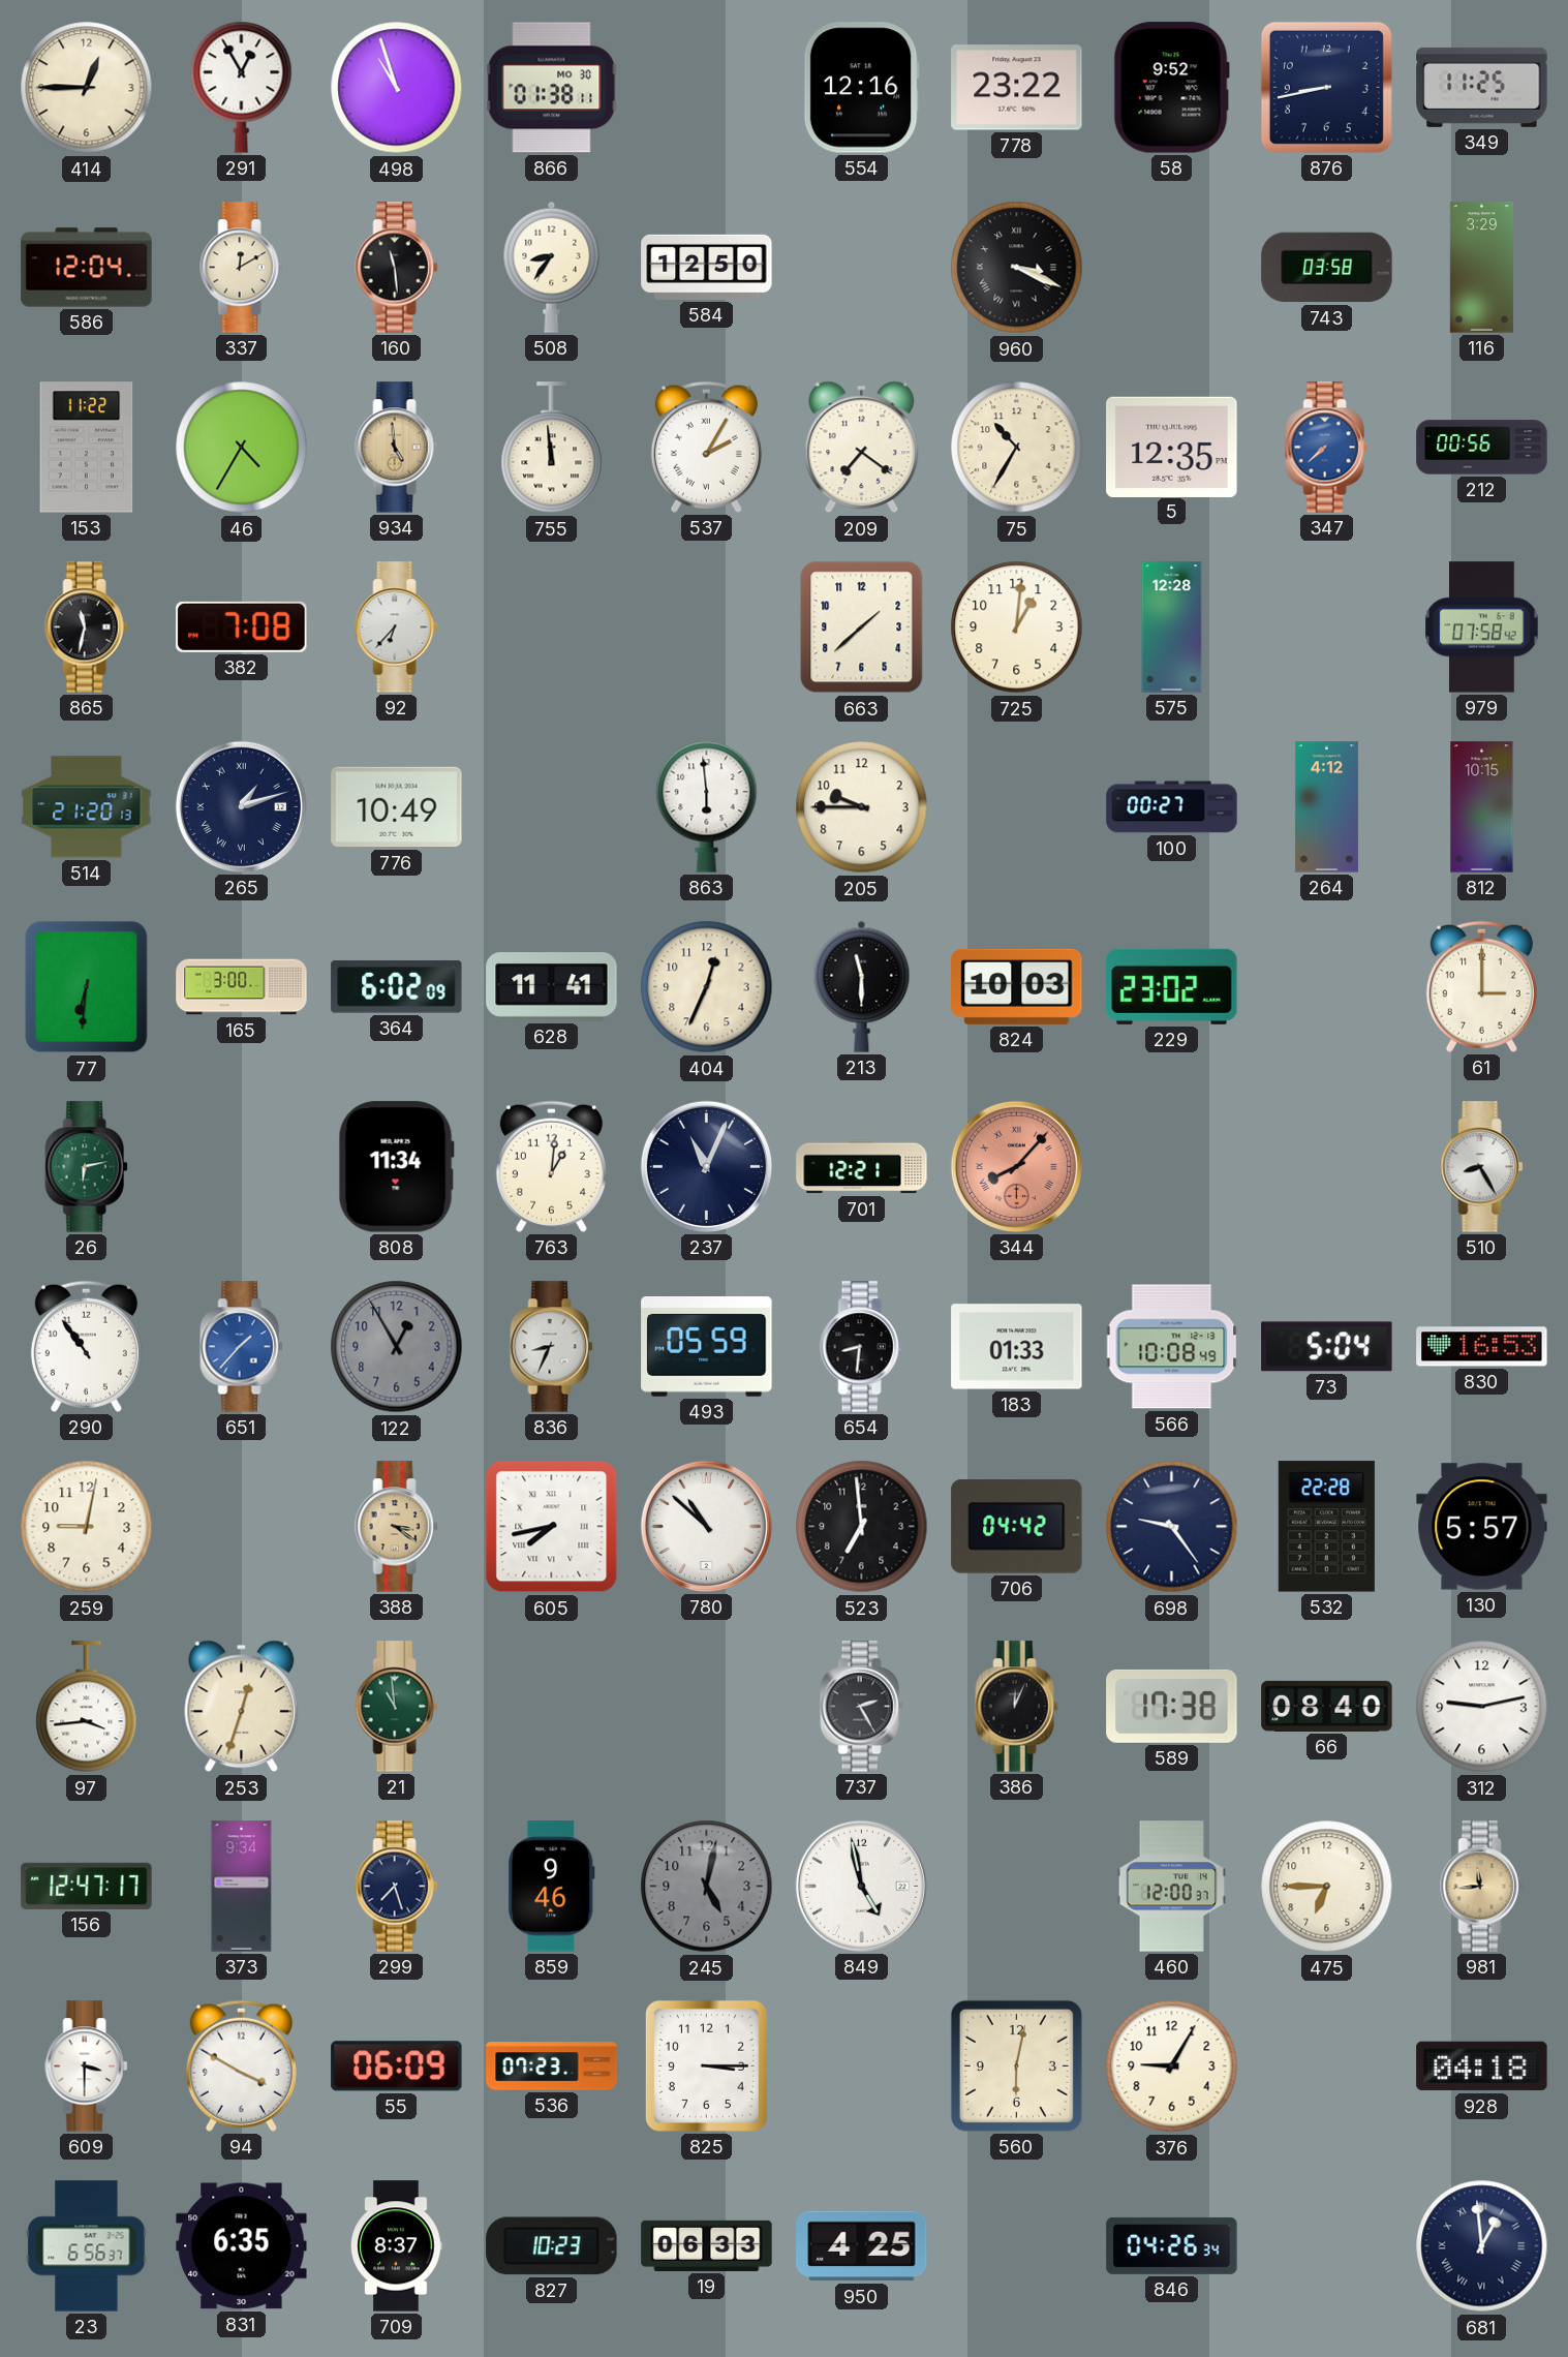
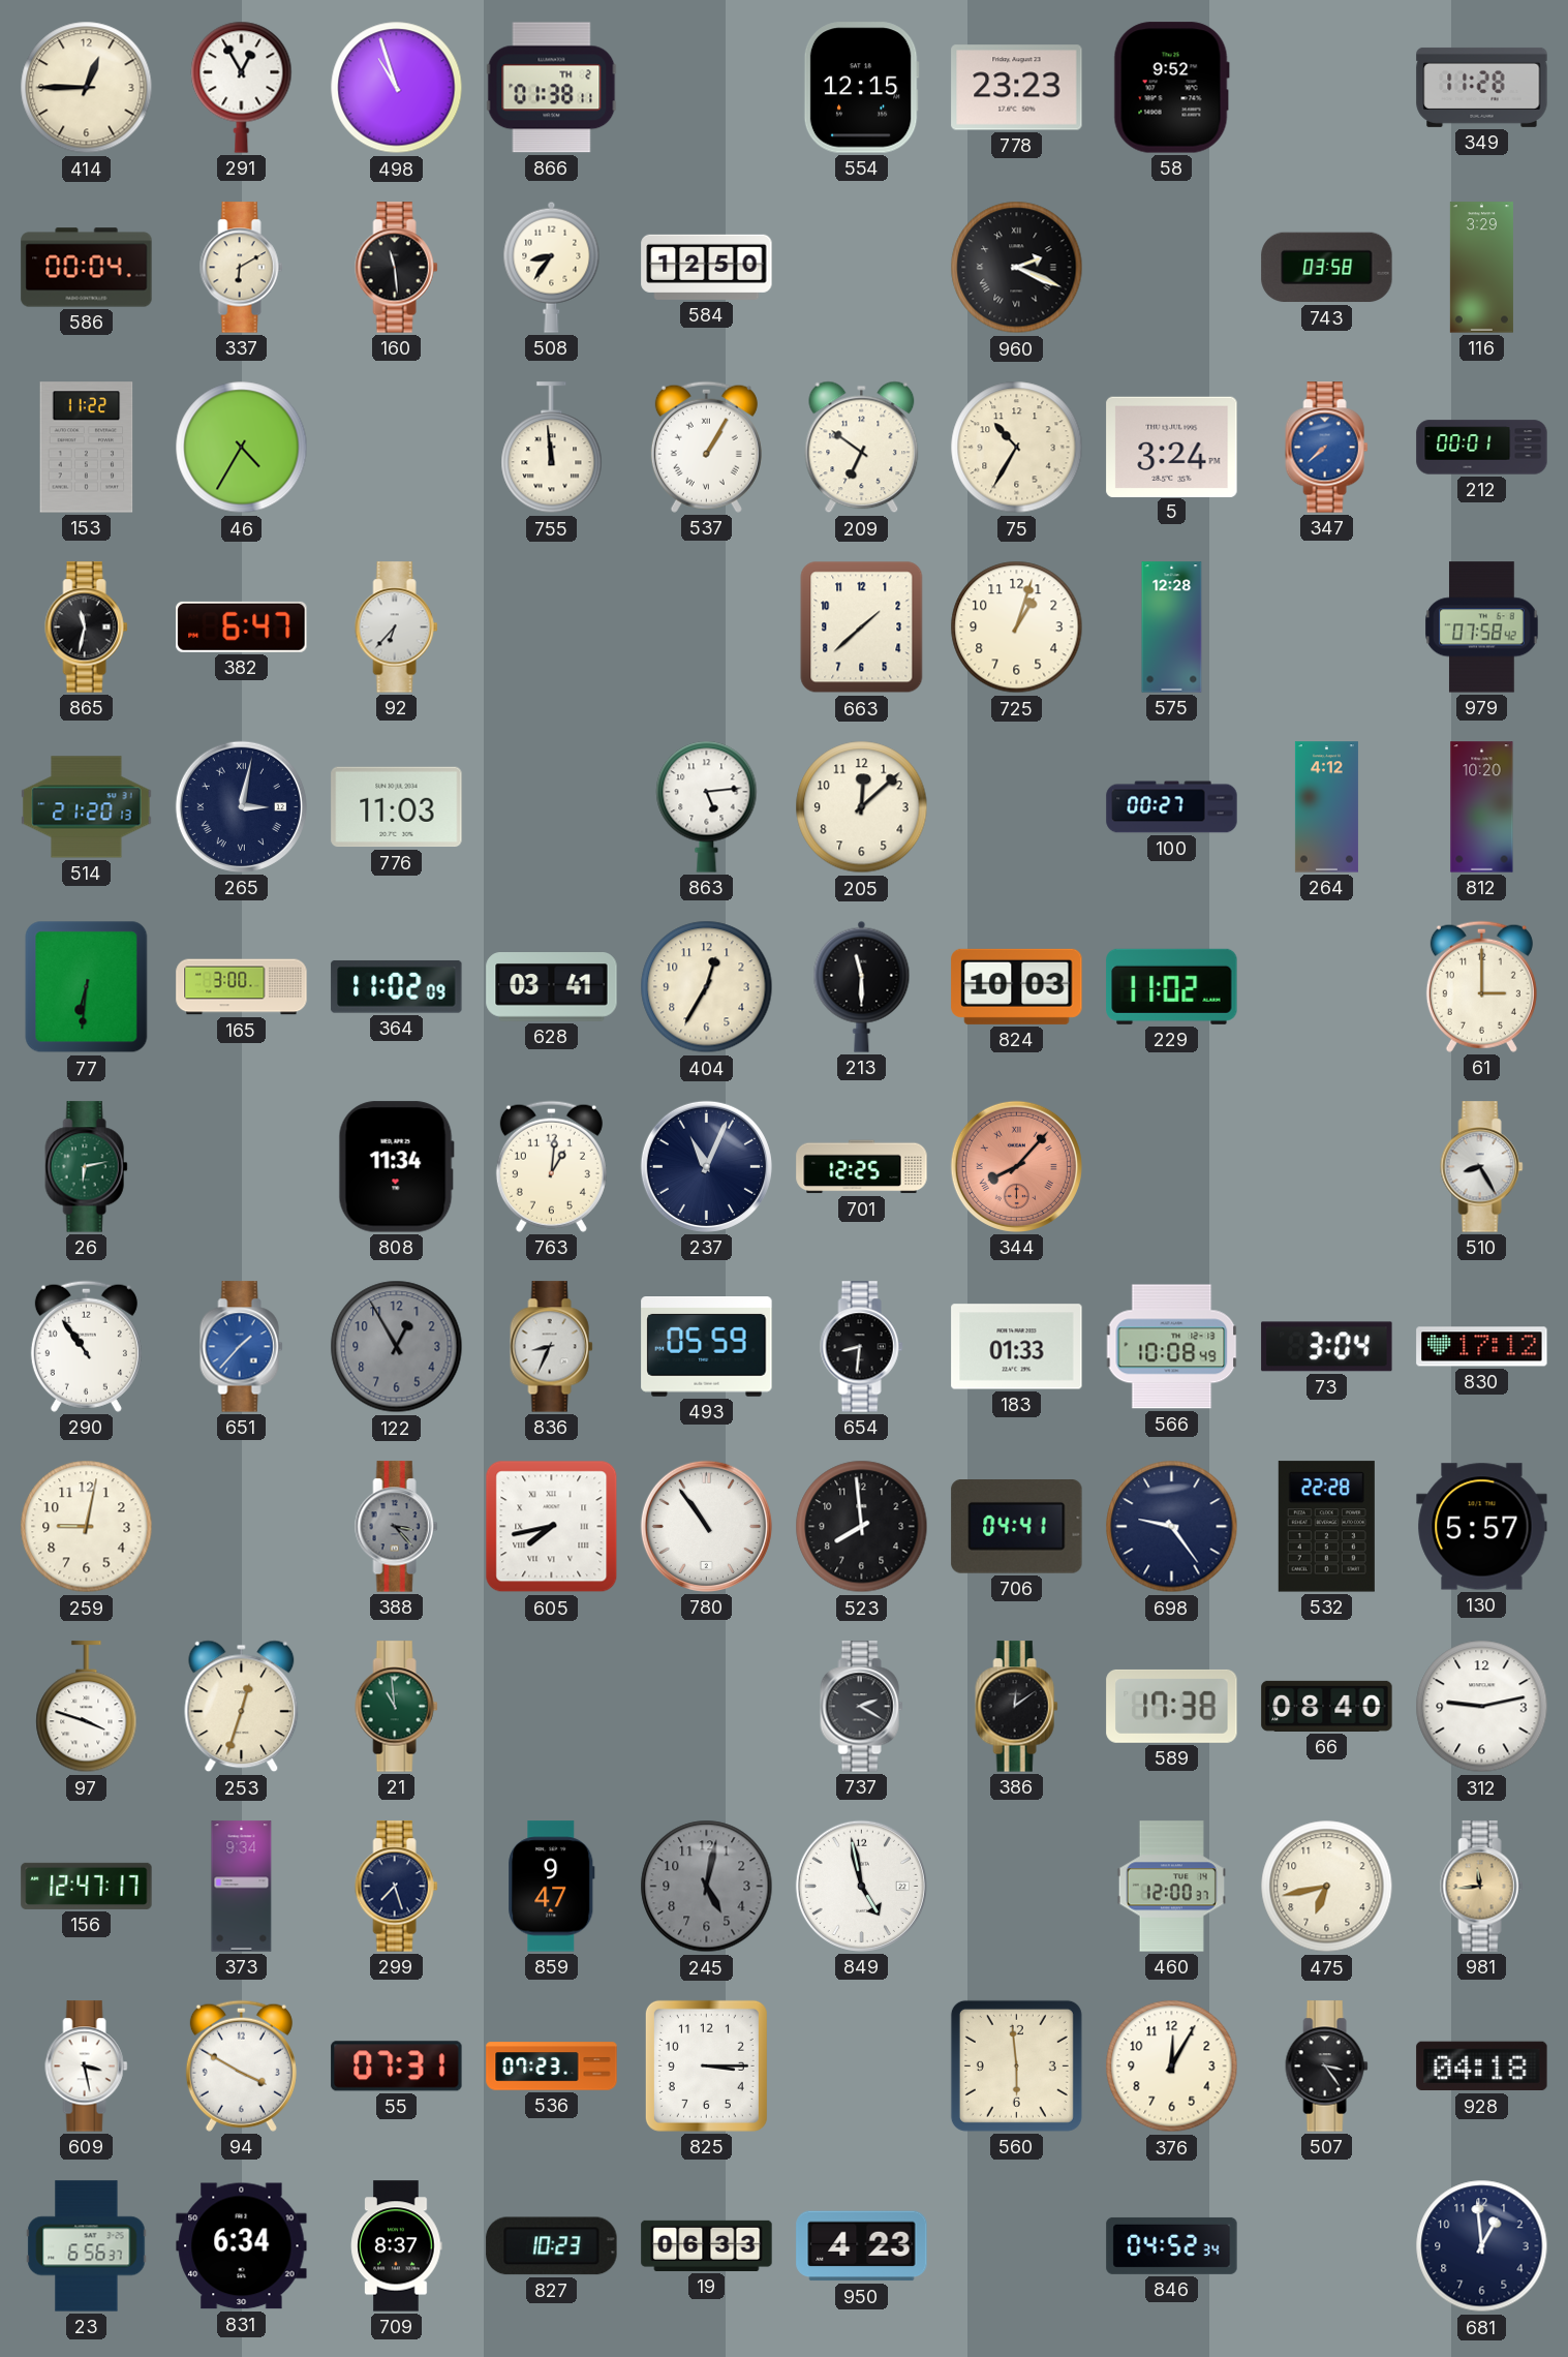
866 date: MO 30 -> TH 2
554: 12:16 -> 12:15
778: 23:22 -> 23:23
876: 8:43 -> none
349: 11:25 -> 11:28
586: 12:04 -> 00:04
337: 12:10 -> 6:10
960: 3:19 -> 2:19
934: 4:59 -> none
537: 2:05 -> 1:05
209: 7:21 -> 6:51
5: 12:35 -> 3:24
212: 00:56 -> 00:01
382: 7:08 -> 6:47
725: 1:01 -> 1:03
265: 1:12 -> 3:02
776: 10:49 -> 11:03
863: 5:59 -> 5:14
205: 9:45 -> 12:08
812: 10:15 -> 10:20
364: 6:02 -> 11:02
628: 11:41 -> 03:41
404: 12:34 -> 12:35
229: 23:02 -> 11:02
701: 12:21 -> 12:25
73: 5:04 -> 3:04
830: 16:53 -> 17:12
388: 3:21 -> 3:23
388 dial: champagne -> grey
780: 10:52 -> 10:54
523: 6:59 -> 7:59
706: 04:42 -> 04:41
97: 3:44 -> 3:48
737: 2:25 -> 2:20
386: 12:04 -> 12:09
859: 9:46 -> 9:47
475: 6:45 -> 6:43
609: 3:30 -> 3:28
55: 06:09 -> 07:31
560: 6:02 -> 5:59
376: 9:05 -> 12:05
507: none -> 3:24
831: 6:35 -> 6:34
950: 4:25 -> 4:23
846: 04:26 -> 04:52
681 numerals: Roman -> Arabic
